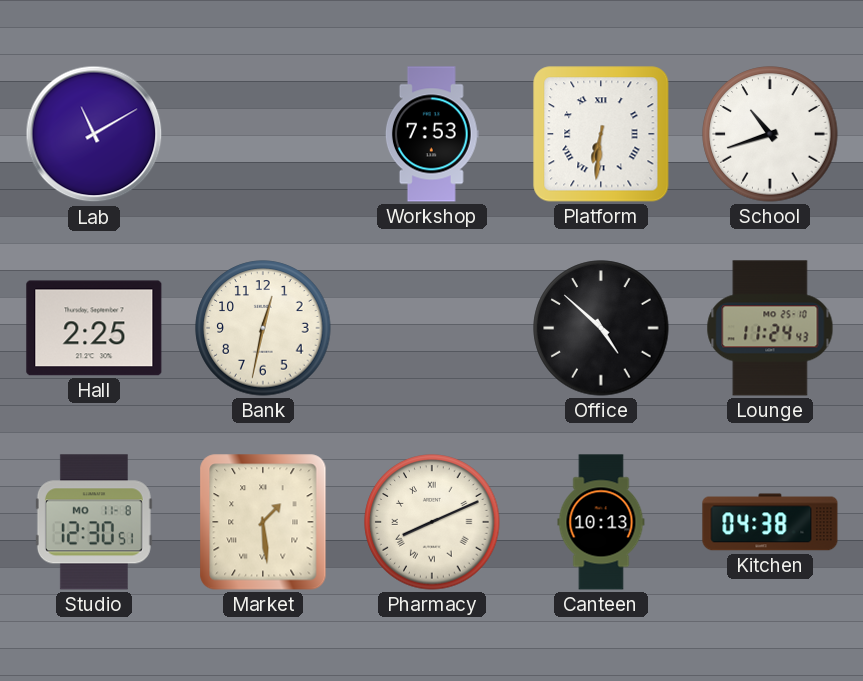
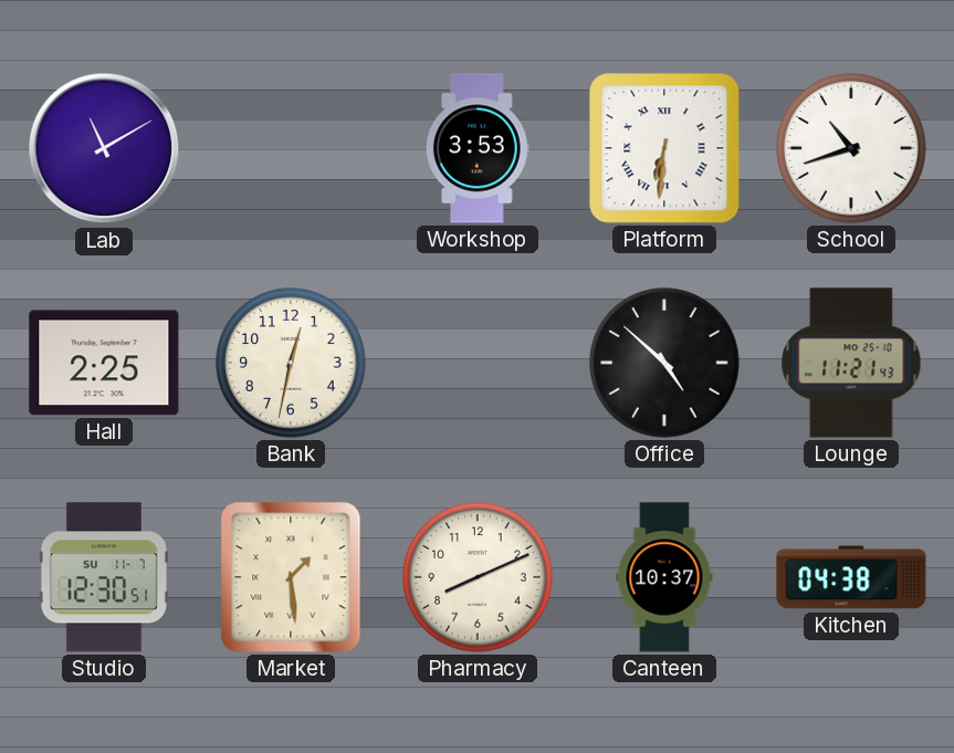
Workshop: 7:53 -> 3:53
Lounge: 11:24 -> 11:21
Studio date: MO 11-8 -> SU 11-7
Pharmacy numerals: Roman -> Arabic
Canteen: 10:13 -> 10:37
